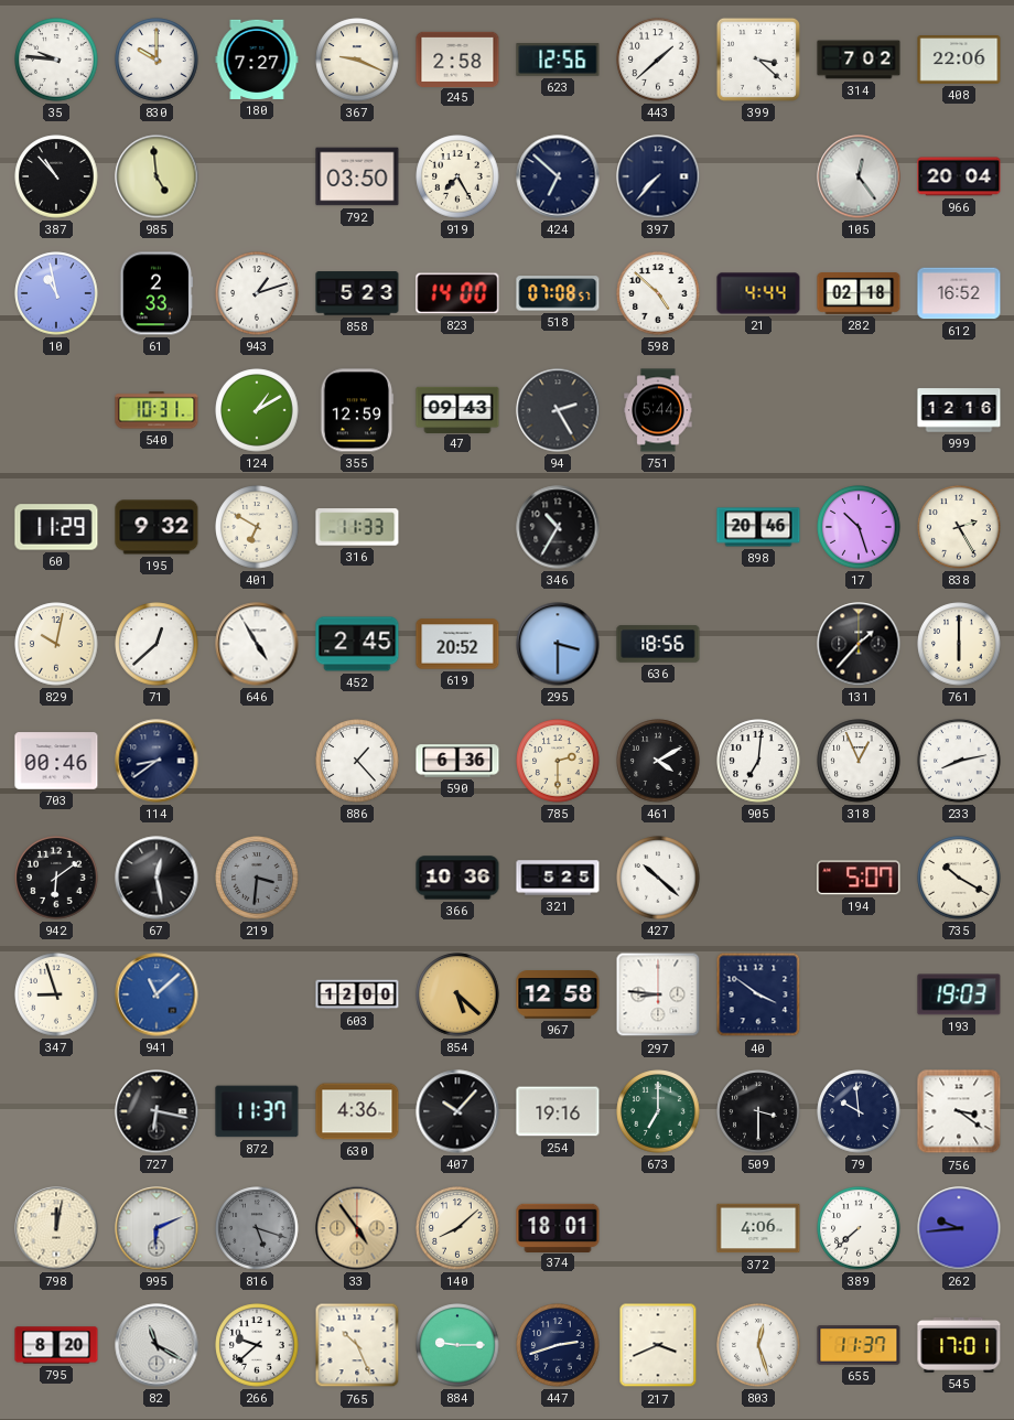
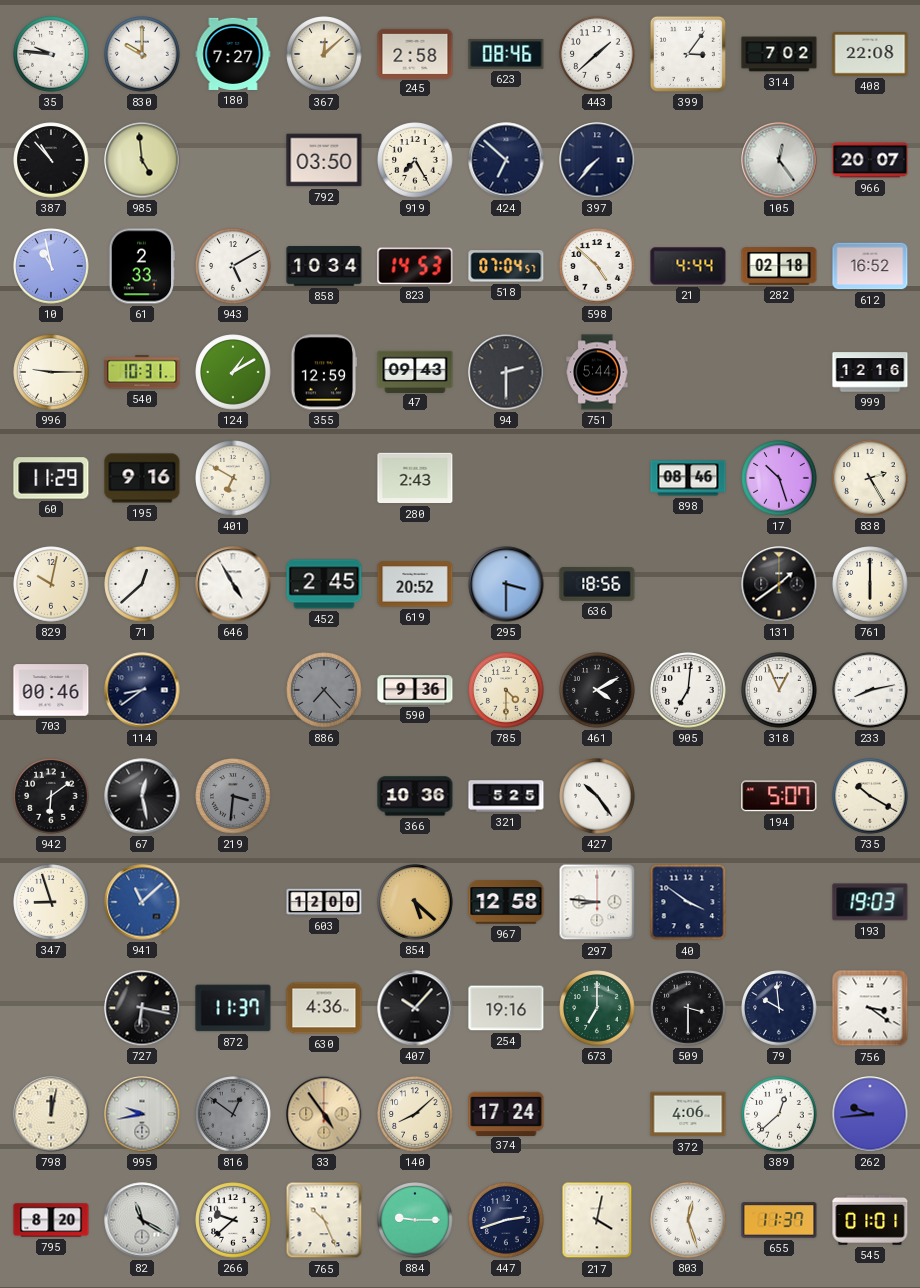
367: 9:19 -> 12:08
623: 12:56 -> 08:46
399: 3:22 -> 3:06
408: 22:06 -> 22:08
966: 20:04 -> 20:07
943: 1:12 -> 5:10
858: 5:23 -> 10:34
823: 14:00 -> 14:53
518: 07:08 -> 07:04
996: none -> 9:15
94: 2:25 -> 2:30
195: 9:32 -> 9:16
316: 11:33 -> none
280: none -> 2:43
346: 10:35 -> none
898: 20:46 -> 08:46
131: 1:37 -> 1:39
886: 1:23 -> 7:23
886 dial: white -> grey
590: 6:36 -> 9:36
785: 2:30 -> 4:30
427: 10:22 -> 10:24
995: 6:11 -> 9:43
816: 5:18 -> 12:51
374: 18:01 -> 17:24
389: 7:38 -> 12:38
217: 3:41 -> 4:02
545: 17:01 -> 01:01
